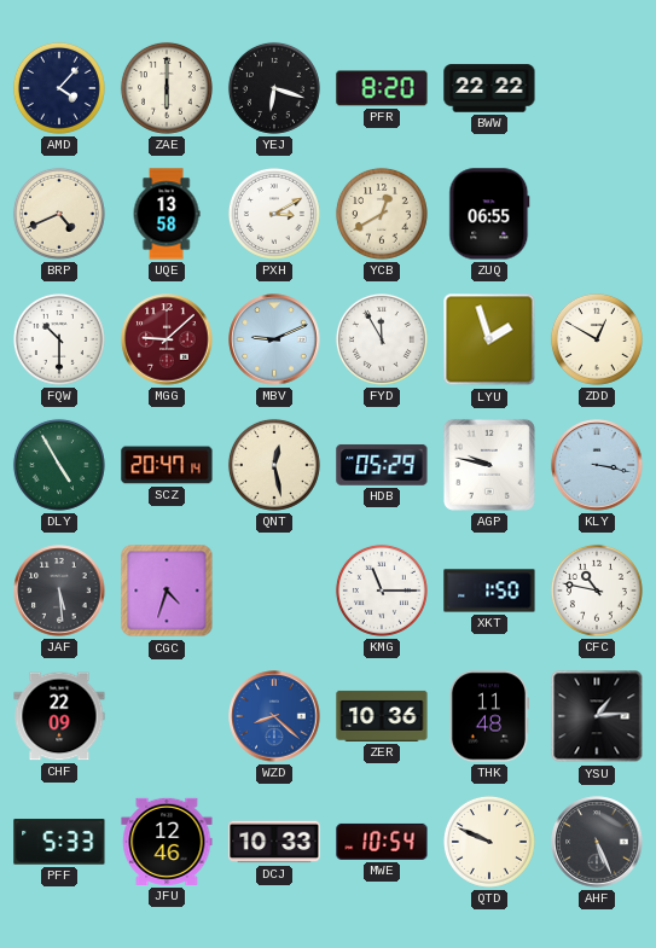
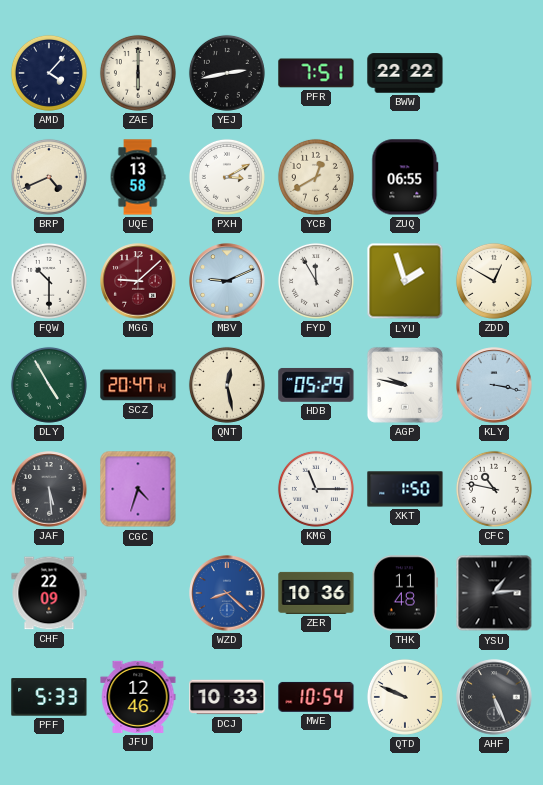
YEJ: 6:18 -> 2:43
PFR: 8:20 -> 7:51
